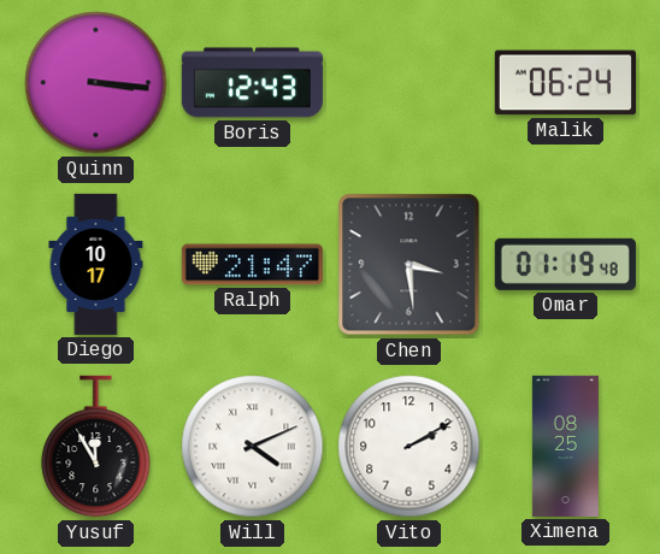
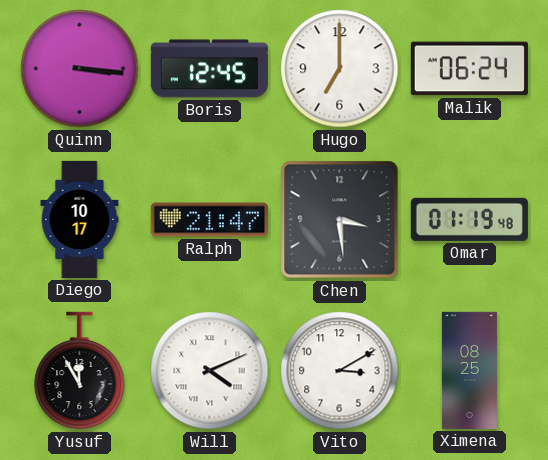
Boris: 12:43 -> 12:45
Hugo: none -> 7:00
Vito: 2:10 -> 3:10
